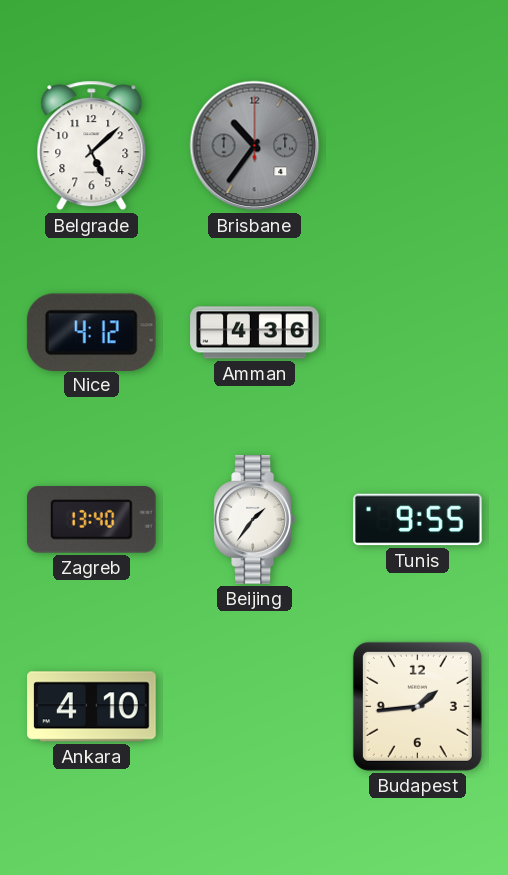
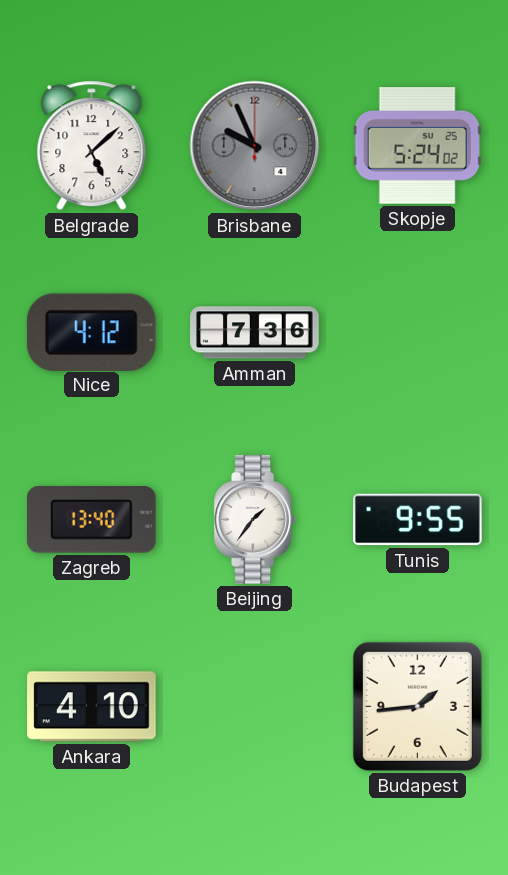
Brisbane: 10:36 -> 9:56
Skopje: none -> 5:24
Amman: 4:36 -> 7:36
